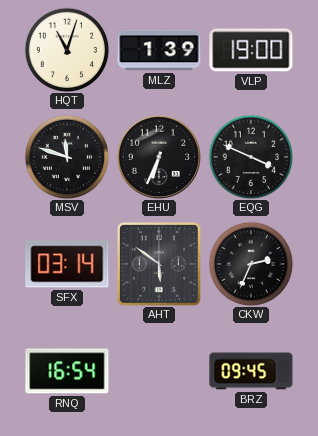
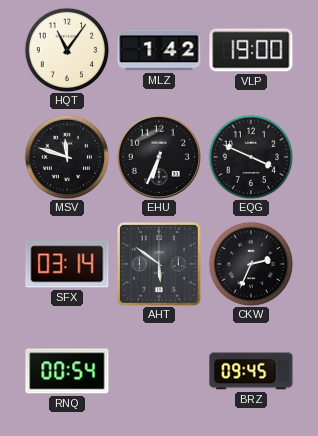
HQT: 11:03 -> 11:06
MLZ: 1:39 -> 1:42
RNQ: 16:54 -> 00:54
